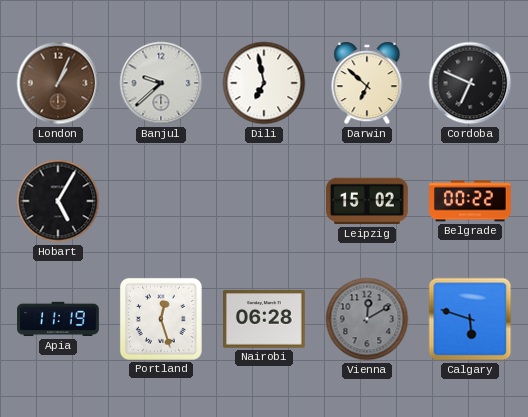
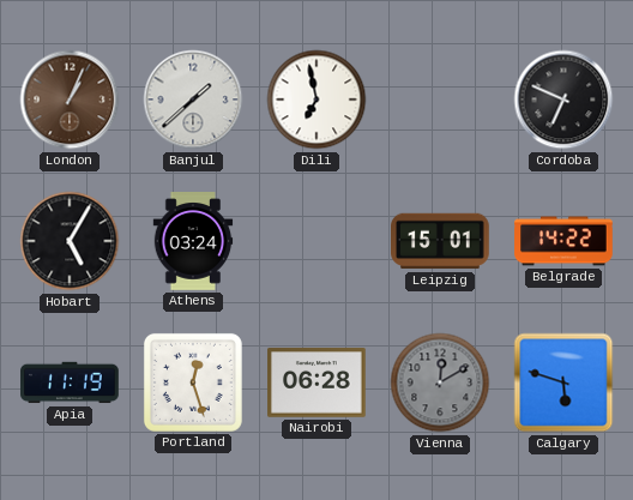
Banjul: 9:38 -> 1:38
Darwin: 6:52 -> none
Athens: none -> 03:24
Leipzig: 15:02 -> 15:01
Belgrade: 00:22 -> 14:22
